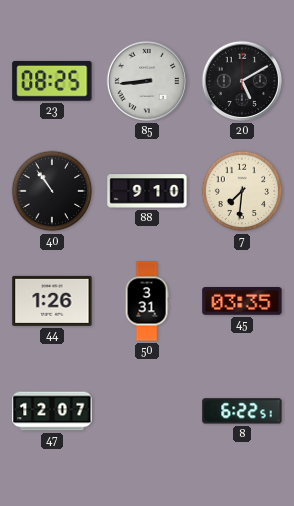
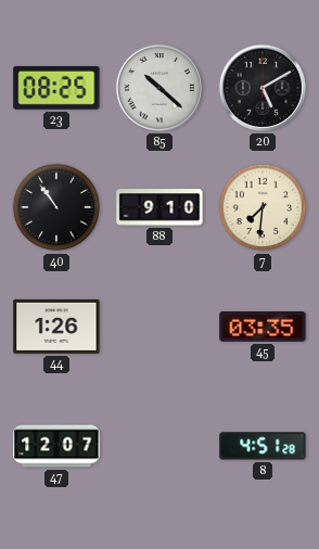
85: 8:44 -> 10:22
50: 3:31 -> none
8: 6:22 -> 4:51
